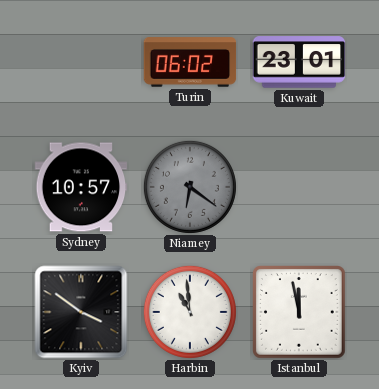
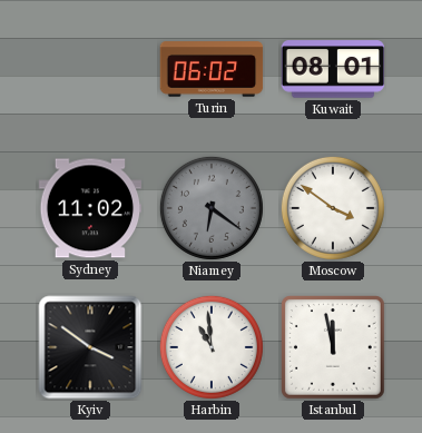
Kuwait: 23:01 -> 08:01
Sydney: 10:57 -> 11:02
Moscow: none -> 3:51
